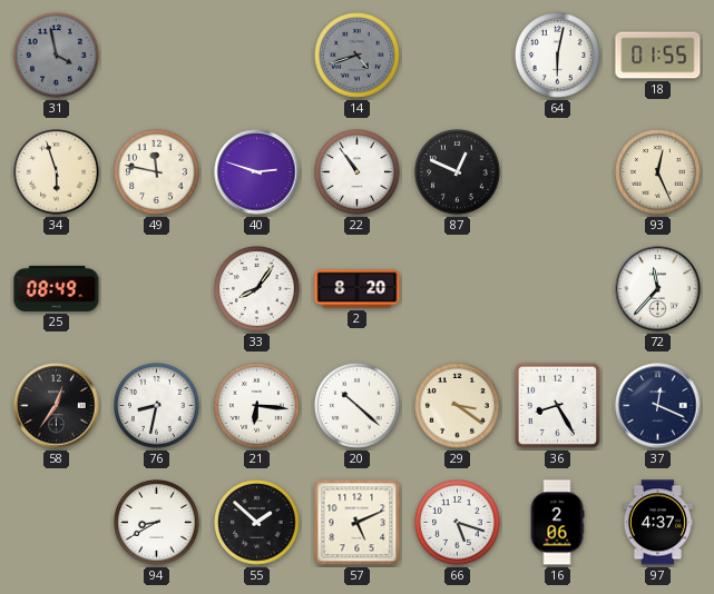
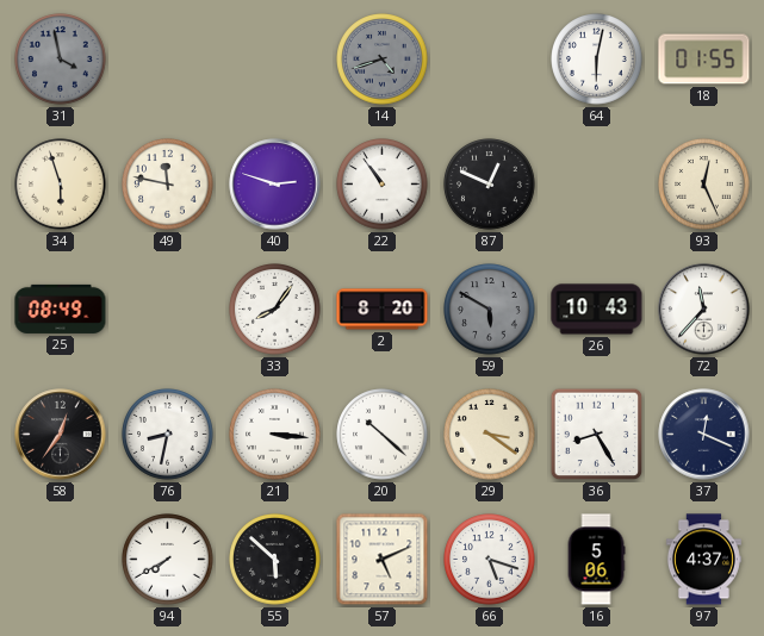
59: none -> 5:50
26: none -> 10:43
21: 6:16 -> 3:16
94: 8:40 -> 7:40
55: 1:52 -> 5:52
16: 2:06 -> 5:06
